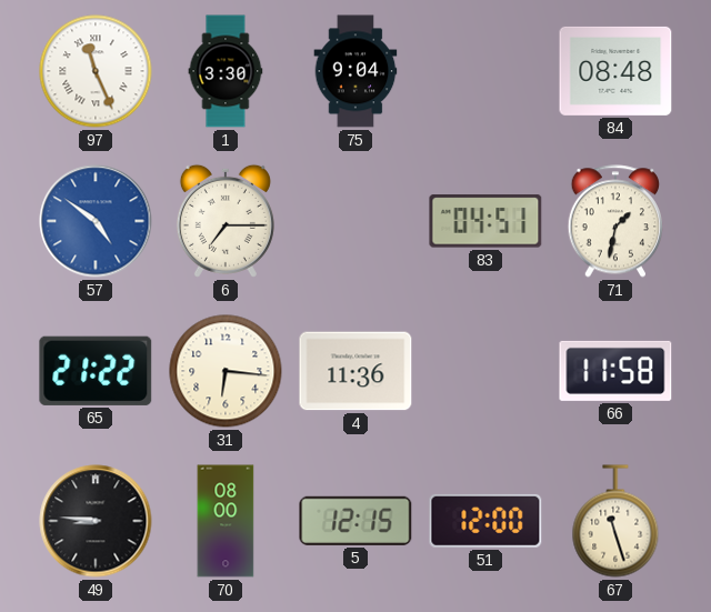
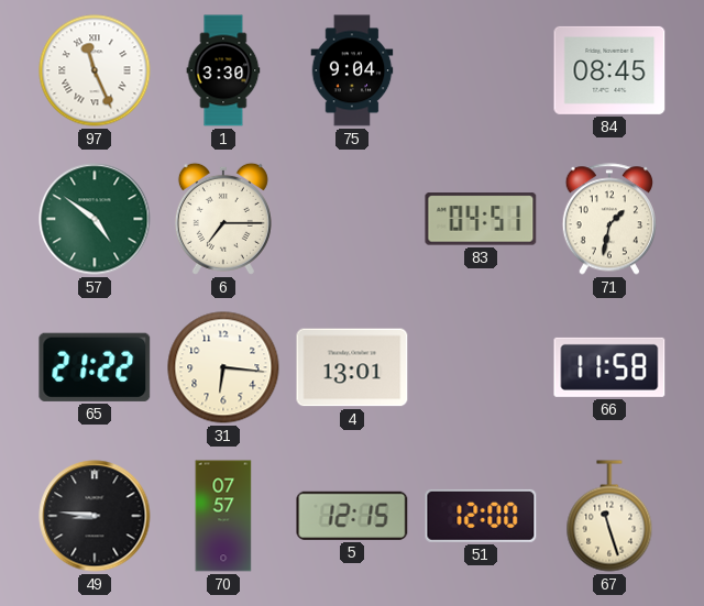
84: 08:48 -> 08:45
57 dial: blue -> green
4: 11:36 -> 13:01
70: 08:00 -> 07:57
